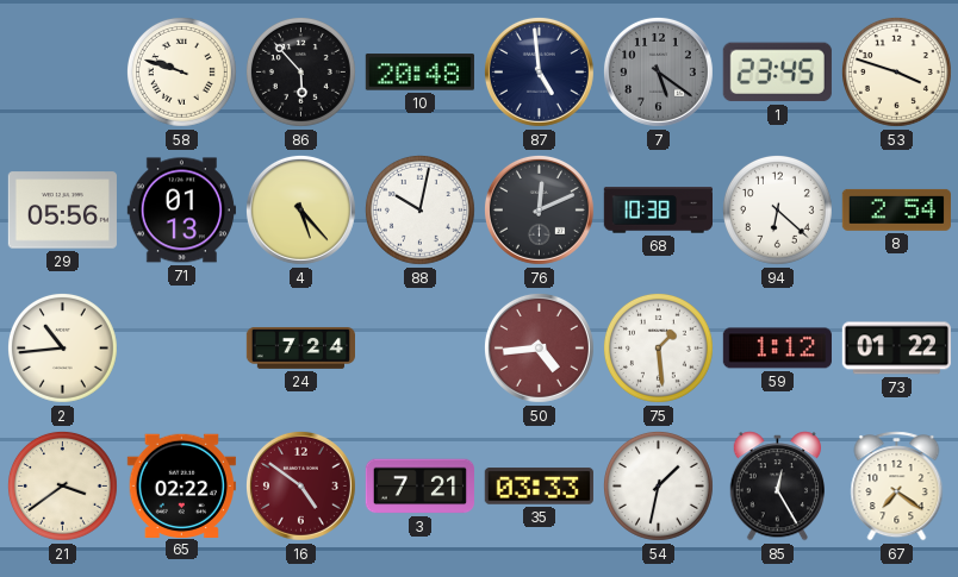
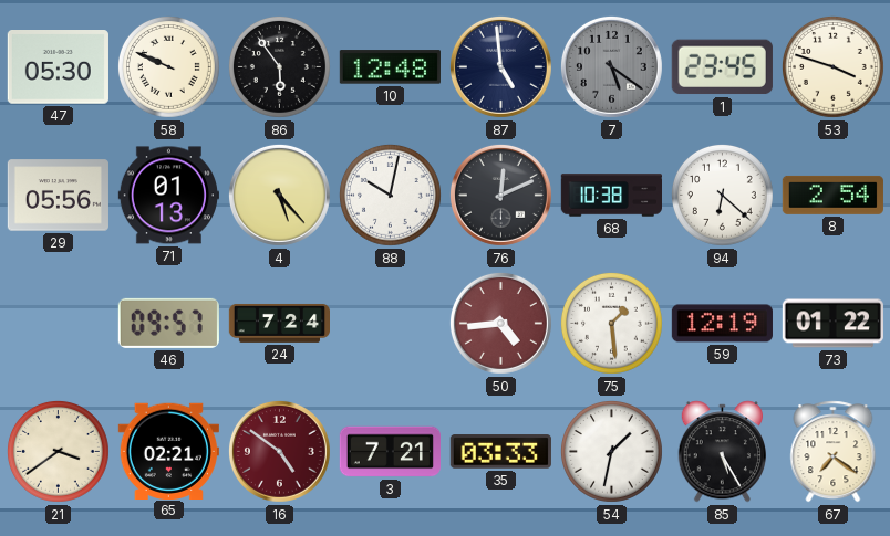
47: none -> 05:30
58: 9:48 -> 9:49
86: 5:53 -> 5:54
10: 20:48 -> 12:48
2: 10:44 -> none
46: none -> 09:57
59: 1:12 -> 12:19
65: 02:22 -> 02:21
85: 12:25 -> 5:25
